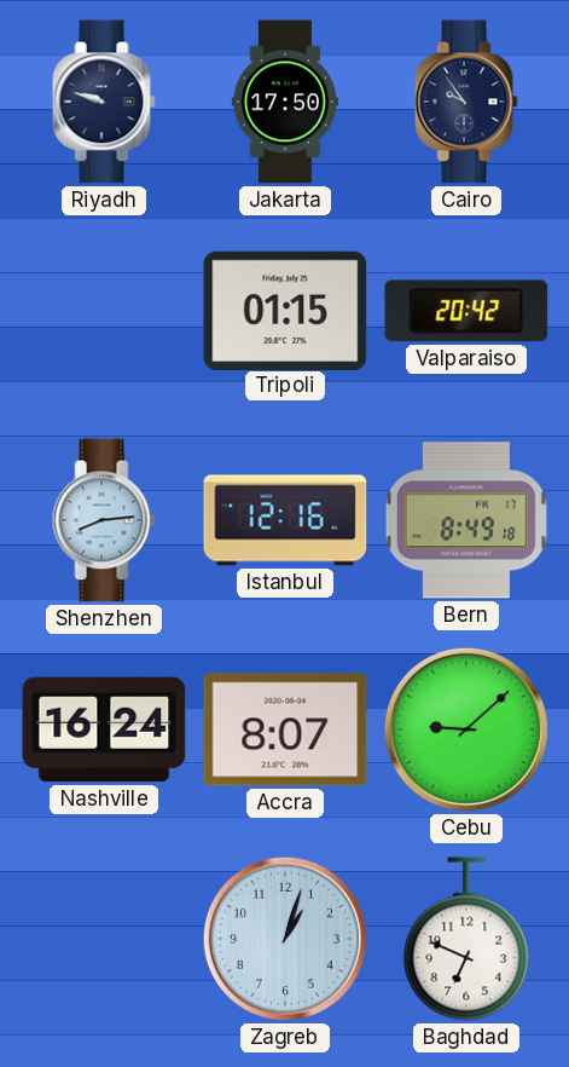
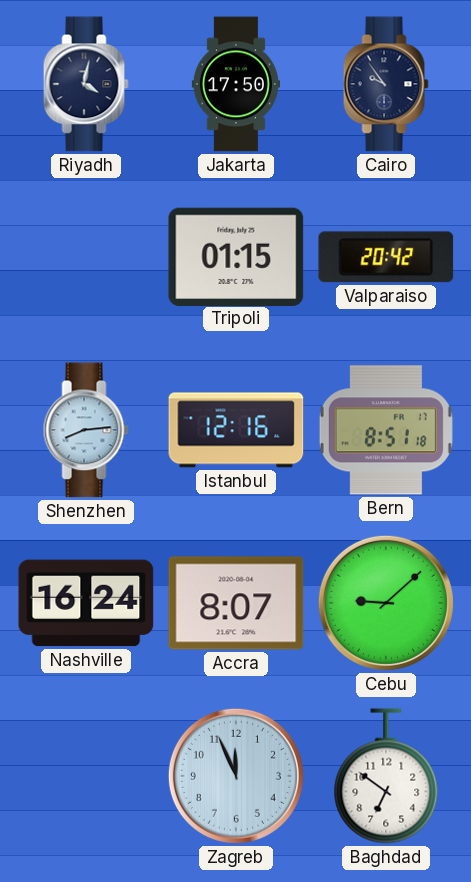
Riyadh: 9:48 -> 4:02
Bern: 8:49 -> 8:51
Zagreb: 1:03 -> 11:56
Baghdad: 6:49 -> 6:51
